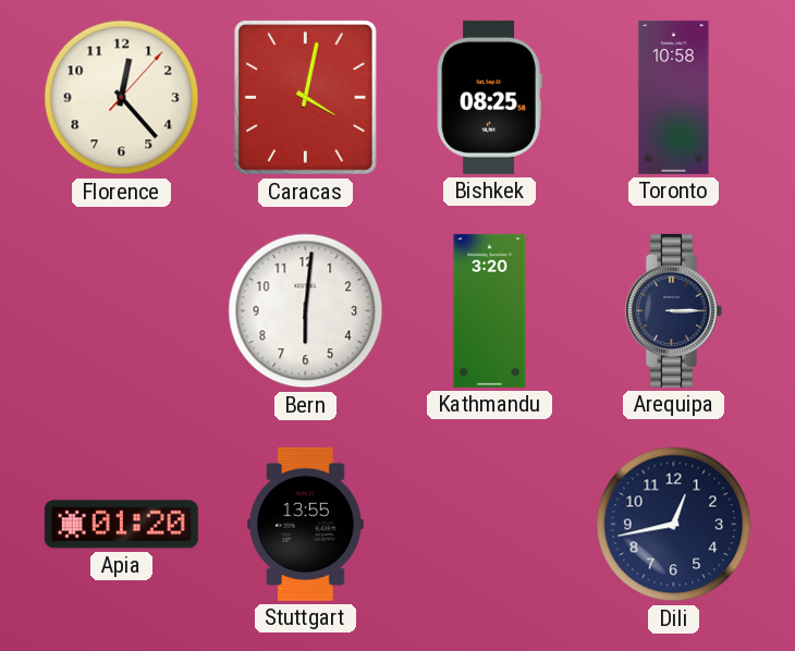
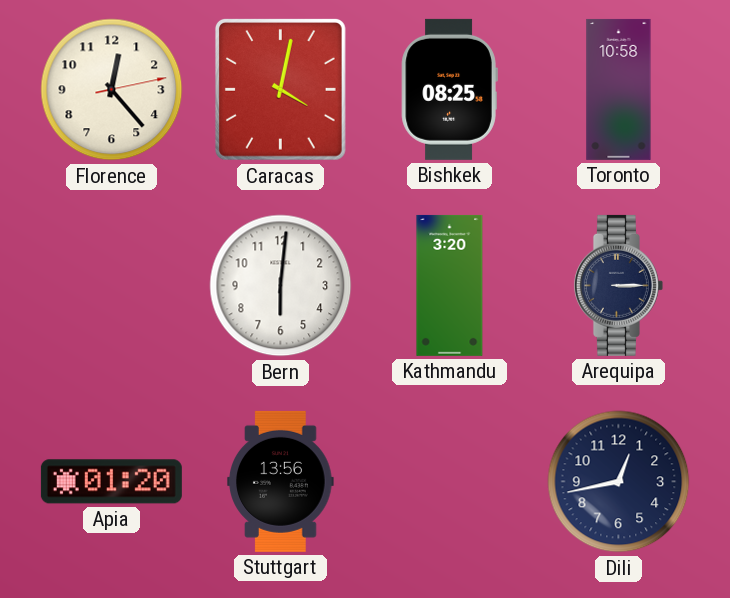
Florence: 12:23:07 -> 12:23:13
Stuttgart: 13:55 -> 13:56
